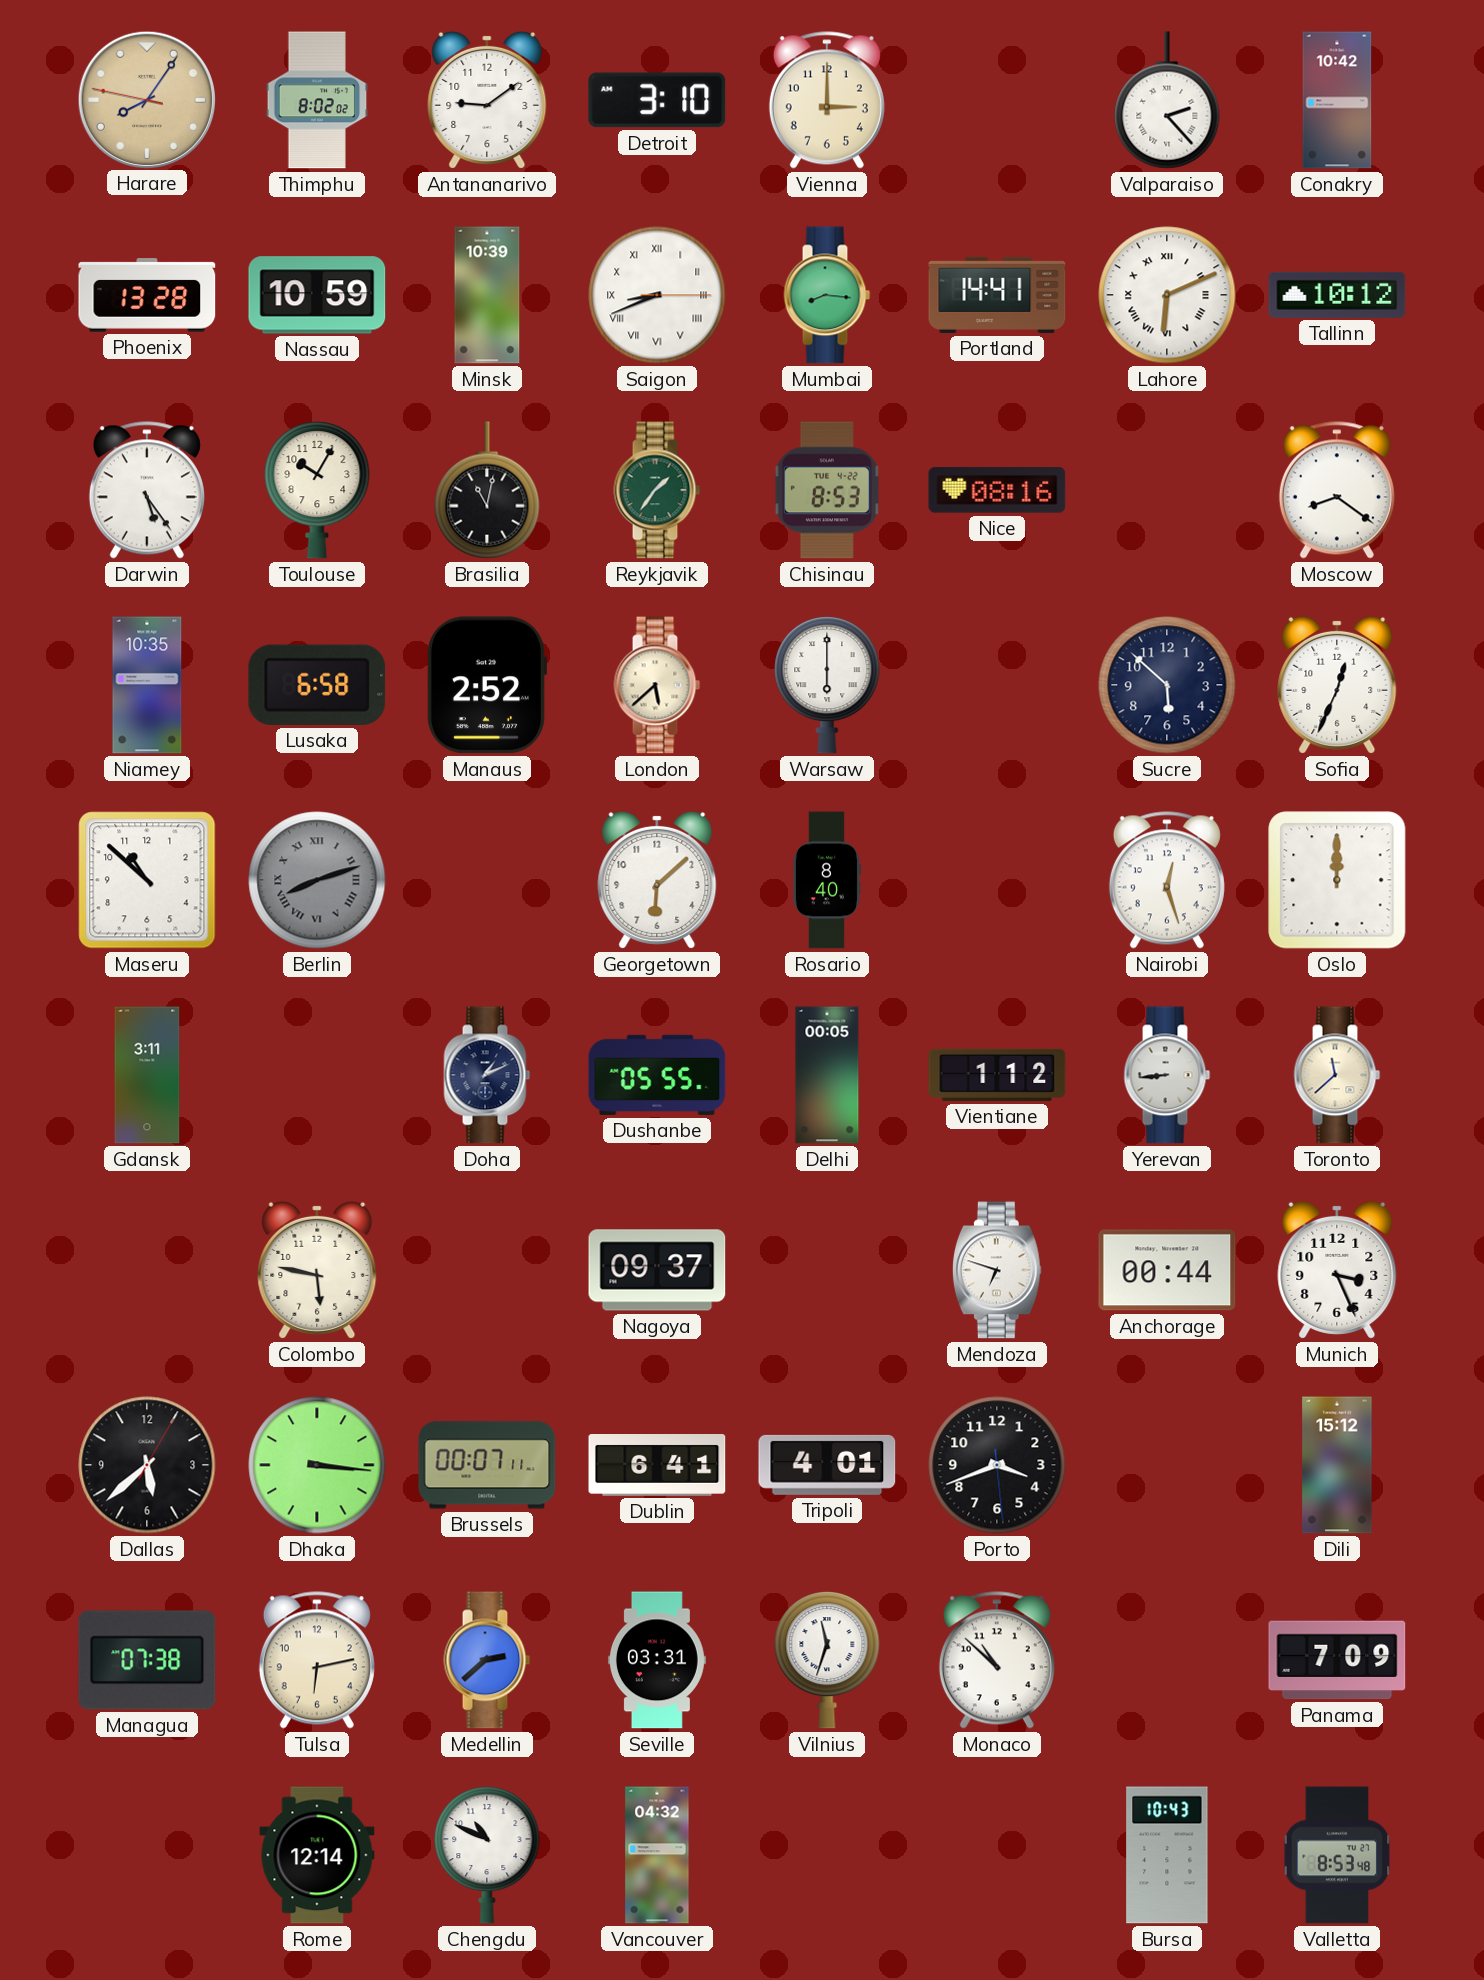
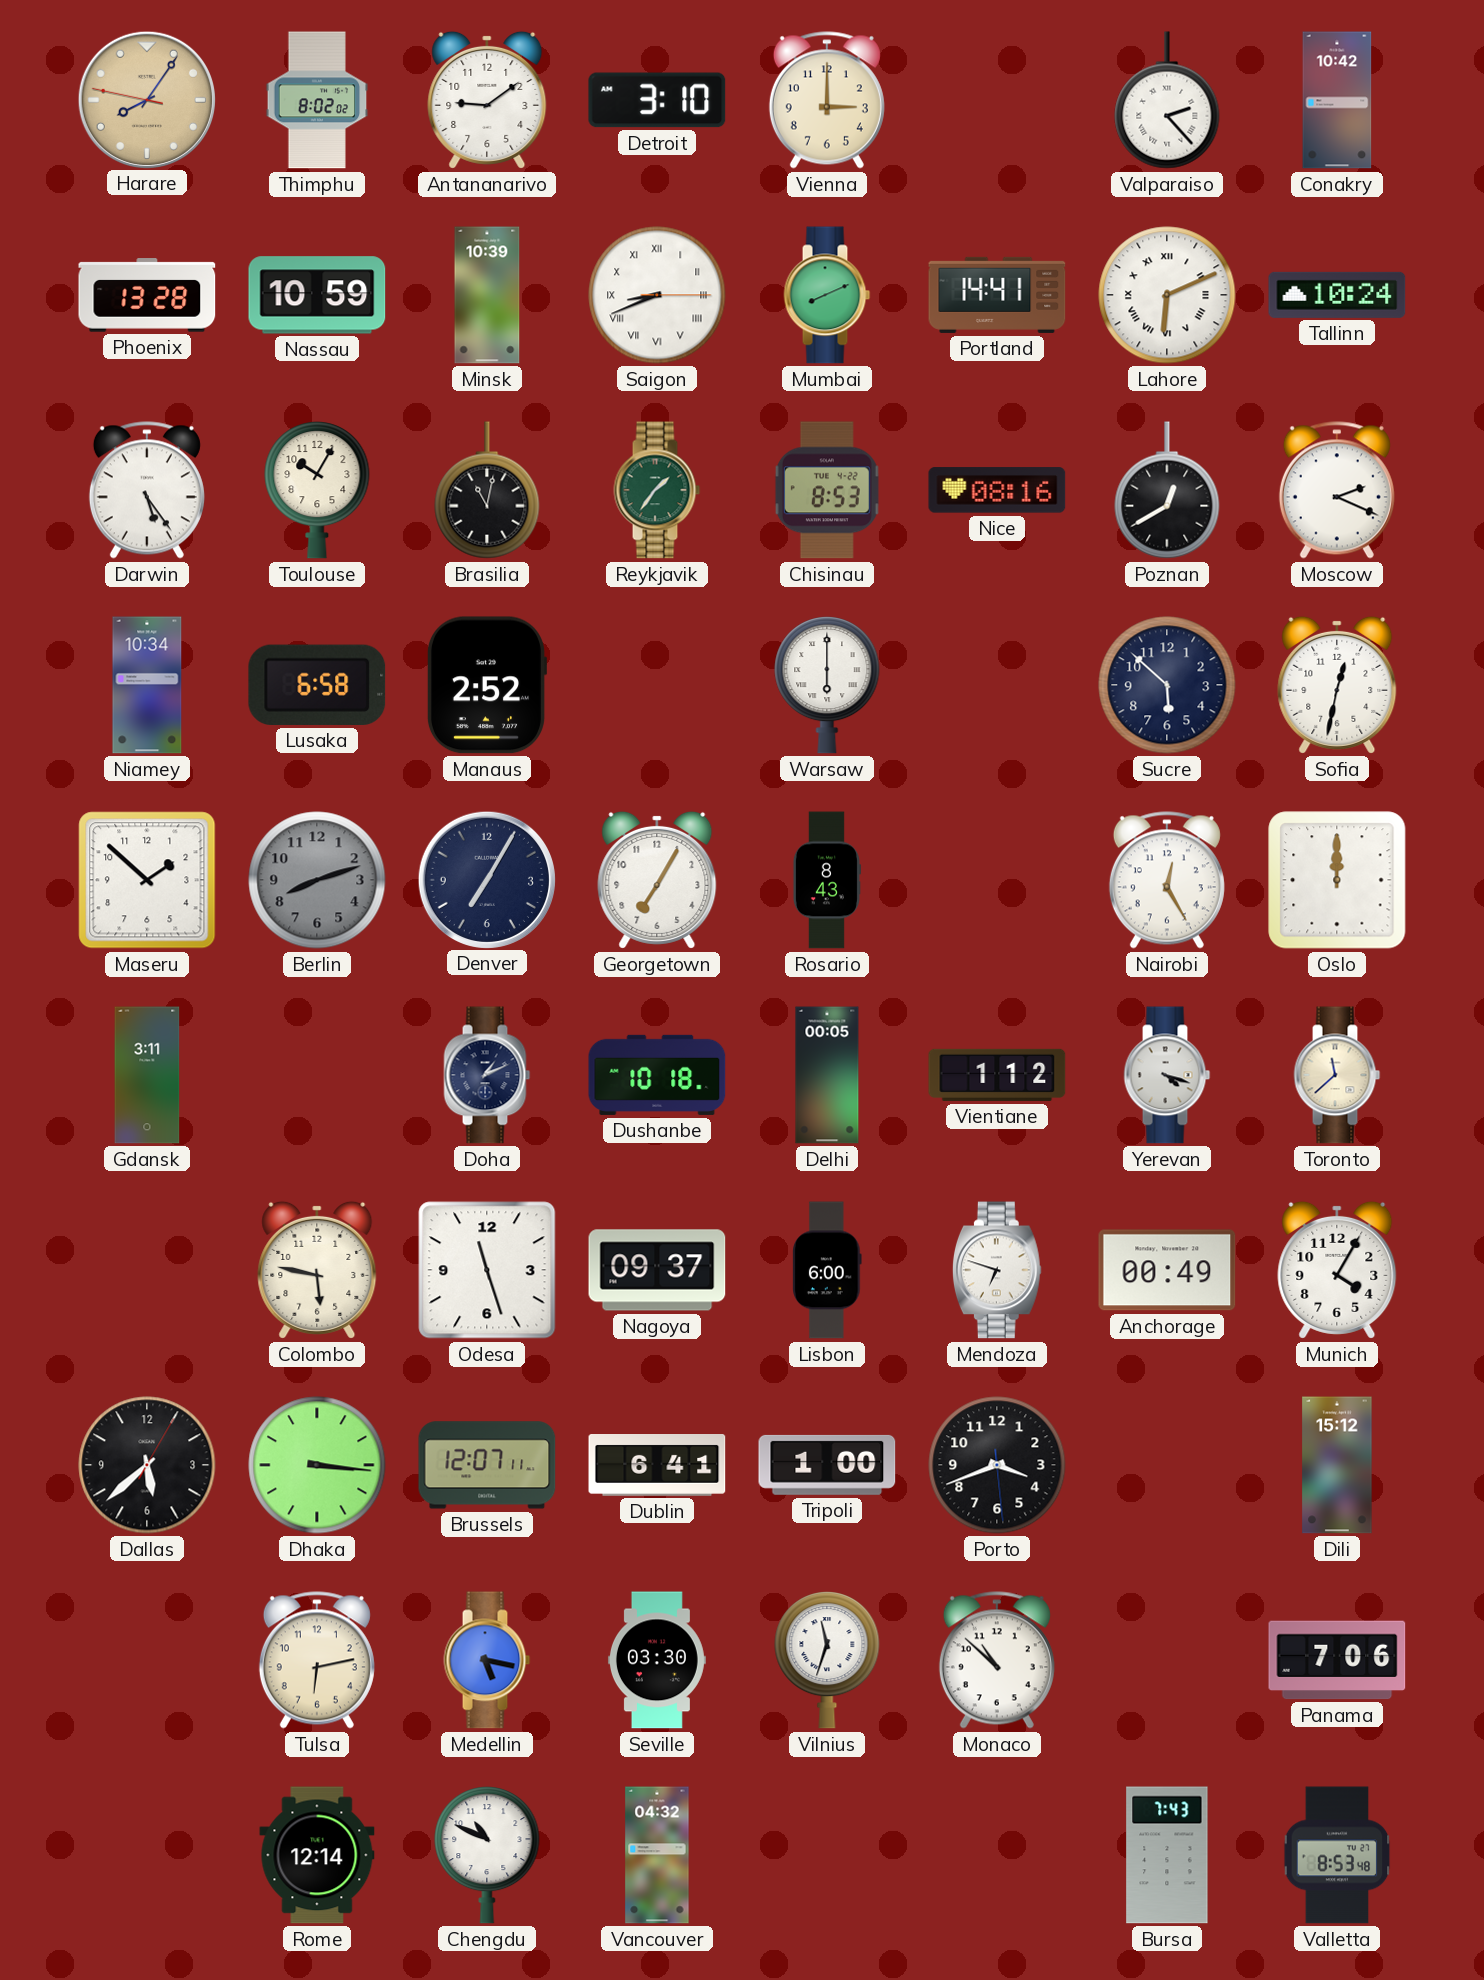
Mumbai: 8:16 -> 8:11
Tallinn: 10:12 -> 10:24
Poznan: none -> 12:40
Moscow: 8:21 -> 2:19
Niamey: 10:35 -> 10:34
London: 5:38 -> none
Sofia: 12:34 -> 12:32
Maseru: 10:52 -> 1:52
Berlin numerals: Roman -> Arabic
Denver: none -> 7:05
Georgetown: 6:08 -> 7:05
Rosario: 8:40 -> 8:43
Nairobi: 12:27 -> 12:25
Dushanbe: 05:55 -> 10:18
Yerevan: 8:44 -> 4:18
Odesa: none -> 11:27
Lisbon: none -> 6:00
Anchorage: 00:44 -> 00:49
Munich: 3:26 -> 4:05
Brussels: 00:07 -> 12:07
Tripoli: 4:01 -> 1:00
Managua: 07:38 -> none
Medellin: 2:38 -> 5:17
Seville: 03:31 -> 03:30
Panama: 7:09 -> 7:06
Bursa: 10:43 -> 7:43
